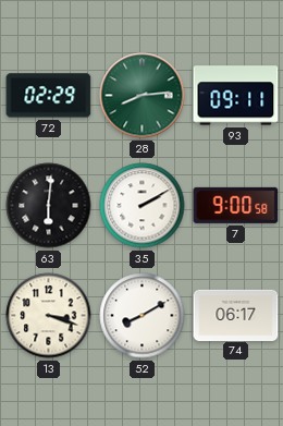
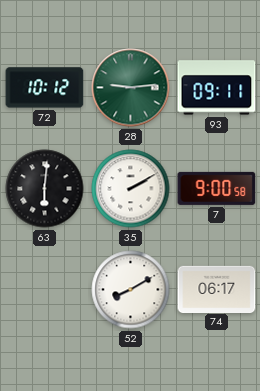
72: 02:29 -> 10:12
28: 8:14 -> 9:14
13: 3:18 -> none
